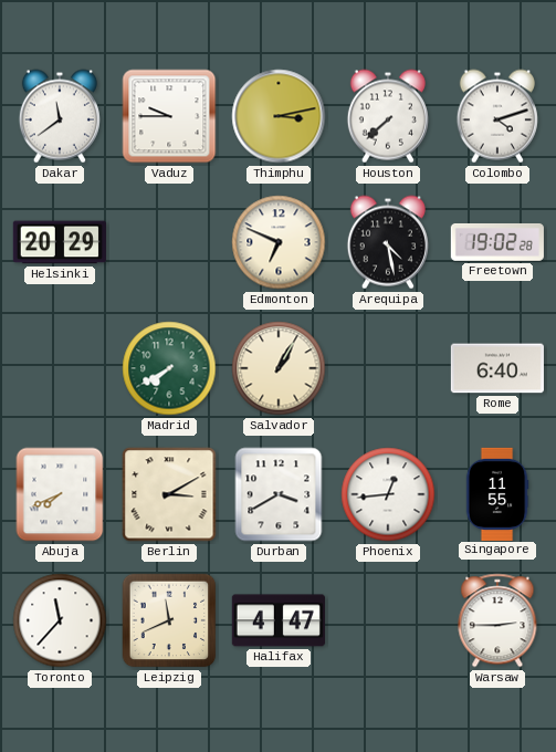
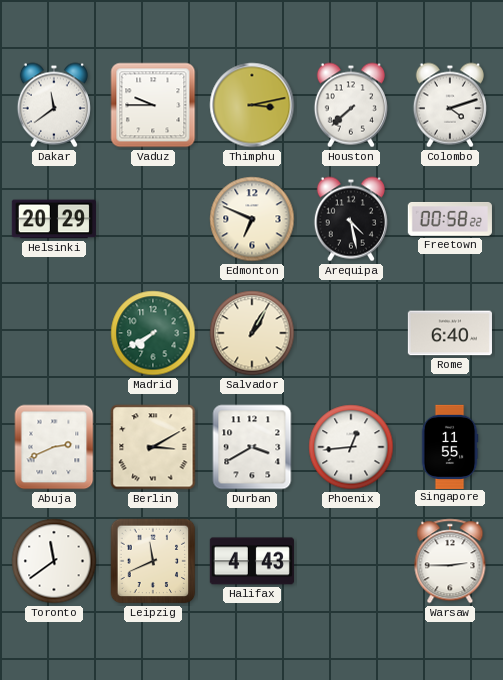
Freetown: 19:02 -> 00:58
Abuja: 7:41 -> 2:41
Toronto: 11:37 -> 11:39
Halifax: 4:47 -> 4:43
